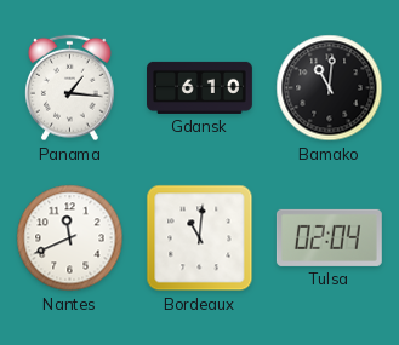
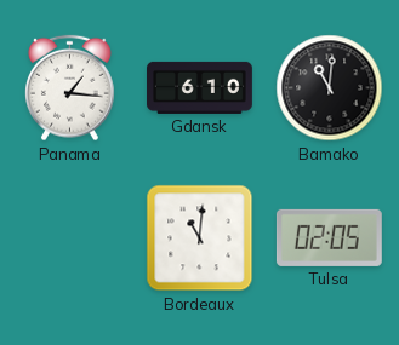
Nantes: 11:41 -> none
Tulsa: 02:04 -> 02:05
